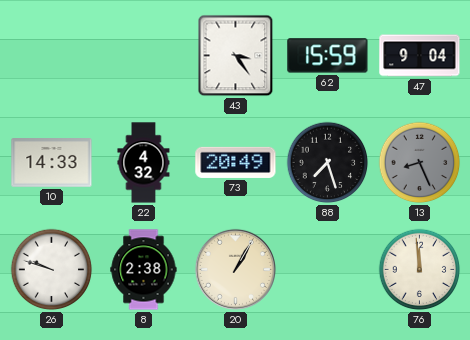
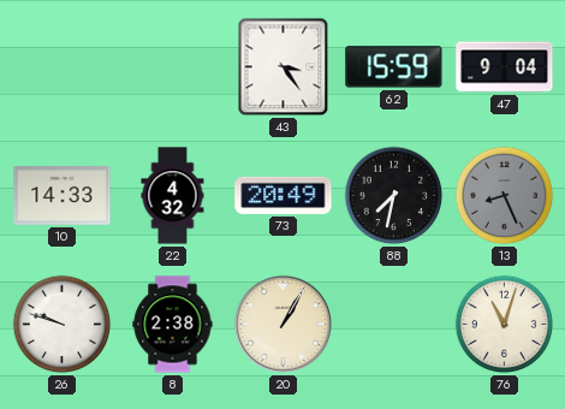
88: 7:27 -> 7:32
76: 11:59 -> 11:03
